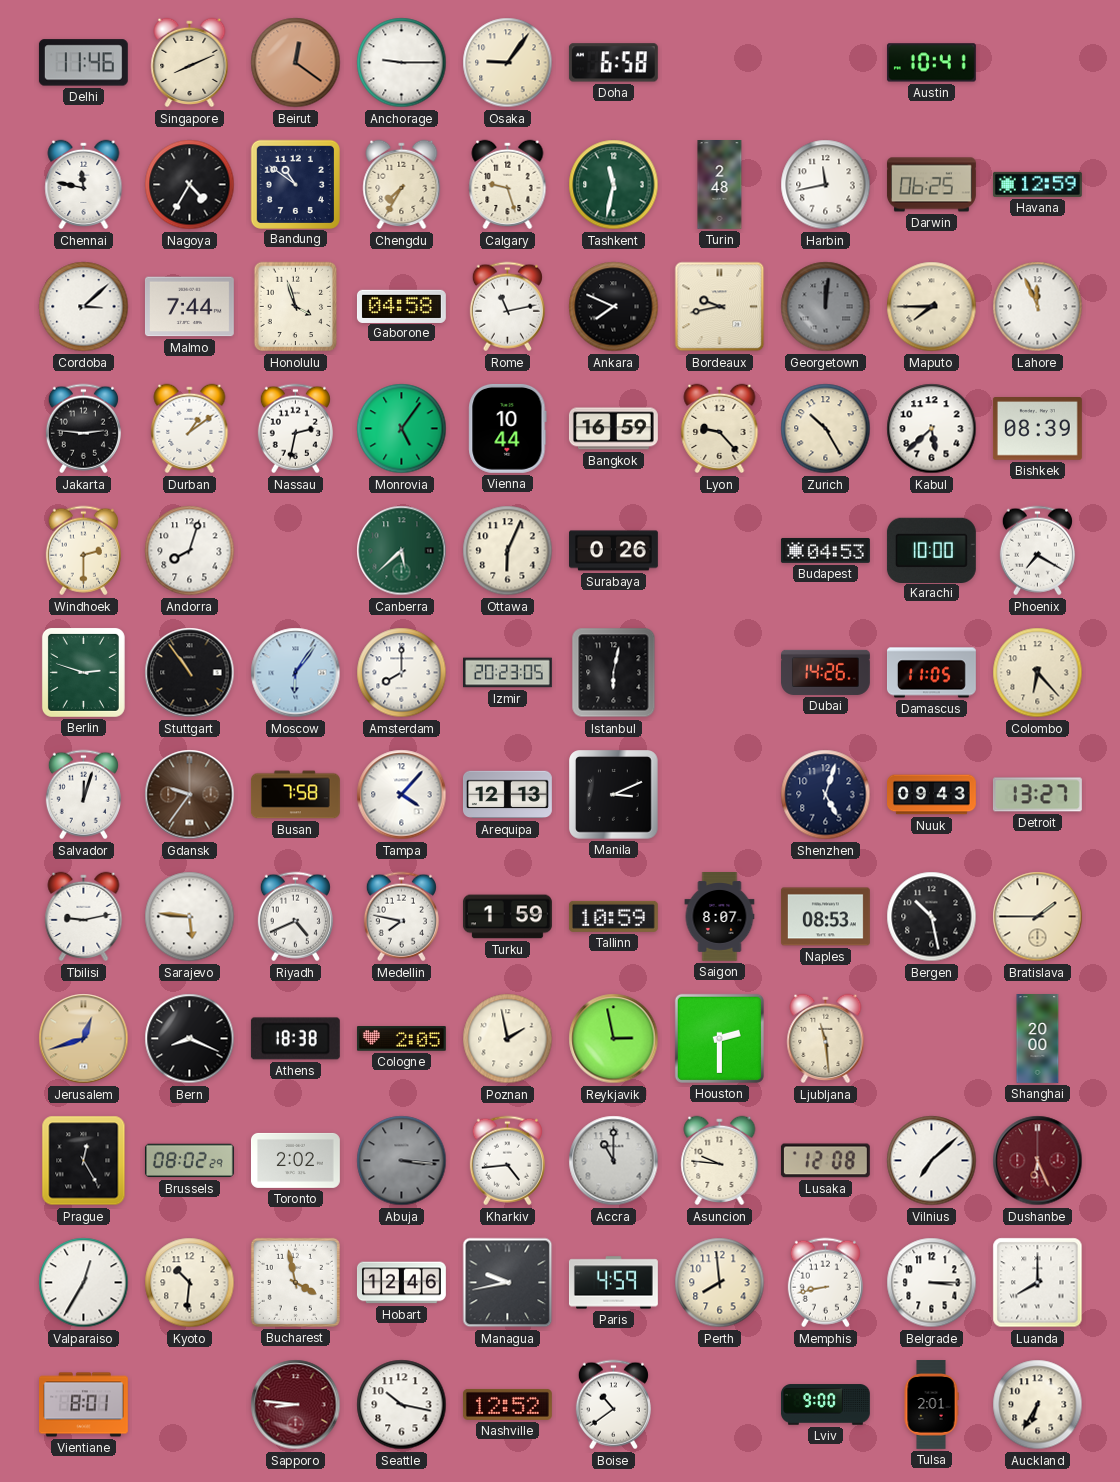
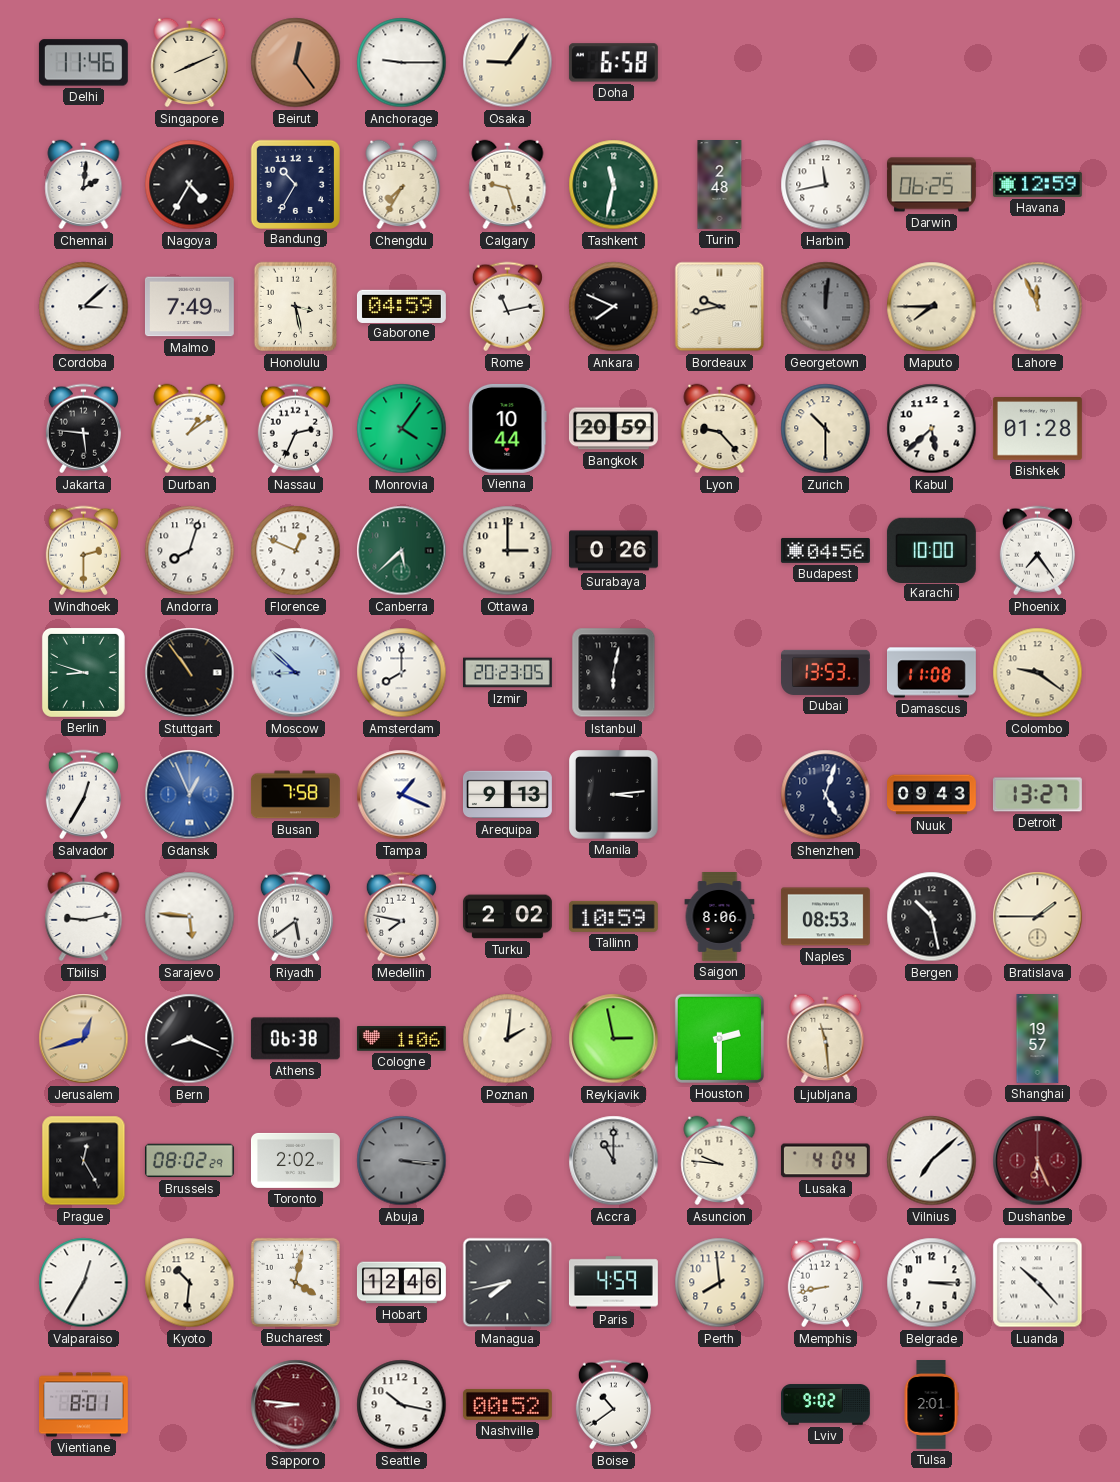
Beirut: 12:21 -> 12:24
Austin: 10:41 -> none
Chennai: 11:47 -> 2:01
Bandung: 10:51 -> 10:35
Malmo: 7:44 -> 7:49
Honolulu: 3:57 -> 3:28
Gaborone: 04:58 -> 04:59
Jakarta: 2:46 -> 5:46
Nassau: 2:32 -> 2:34
Monrovia: 5:06 -> 4:06
Bangkok: 16:59 -> 20:59
Zurich: 10:25 -> 10:30
Bishkek: 08:39 -> 01:28
Florence: none -> 12:49
Ottawa: 6:04 -> 3:00
Budapest: 04:53 -> 04:56
Phoenix: 7:20 -> 7:24
Berlin: 2:48 -> 8:48
Moscow: 6:06 -> 8:52
Dubai: 14:26 -> 13:53
Damascus: 11:05 -> 11:08
Colombo: 6:23 -> 9:21
Salvador: 12:03 -> 12:35
Gdansk: 9:36 -> 12:56
Gdansk dial: brown -> blue
Tampa: 4:07 -> 1:19
Arequipa: 12:13 -> 9:13
Manila: 3:11 -> 3:14
Riyadh: 4:41 -> 5:39
Turku: 1:59 -> 2:02
Saigon: 8:07 -> 8:06
Athens: 18:38 -> 06:38
Cologne: 2:05 -> 1:06
Poznan: 1:58 -> 2:01
Shanghai: 20:00 -> 19:57
Kharkiv: 4:44 -> none
Lusaka: 12:08 -> 4:04
Bucharest: 3:58 -> 4:02
Managua: 9:43 -> 7:43
Luanda: 8:00 -> 10:23
Nashville: 12:52 -> 00:52
Lviv: 9:00 -> 9:02
Auckland: 6:35 -> none
